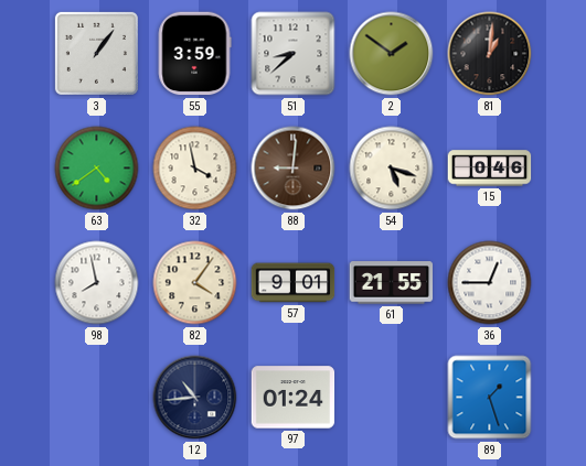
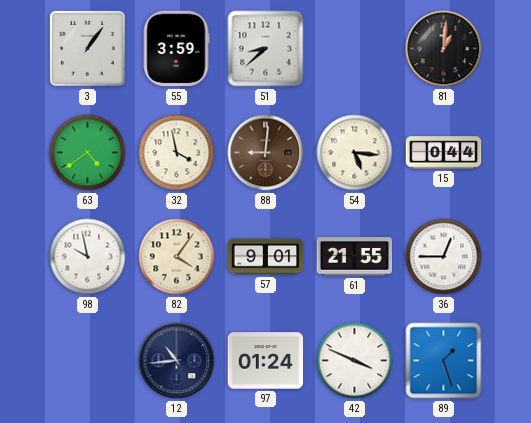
2: 1:51 -> none
54: 5:18 -> 5:16
15: 0:46 -> 0:44
98: 7:58 -> 9:58
42: none -> 3:49
